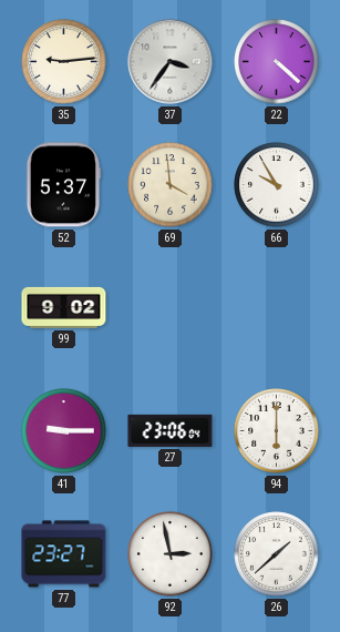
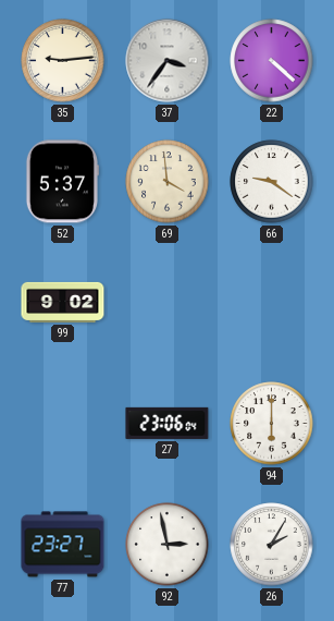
66: 9:55 -> 9:21
41: 9:15 -> none
26: 1:38 -> 2:05
